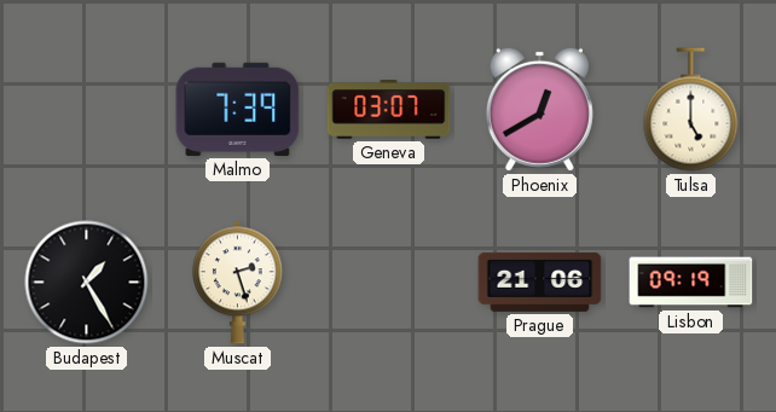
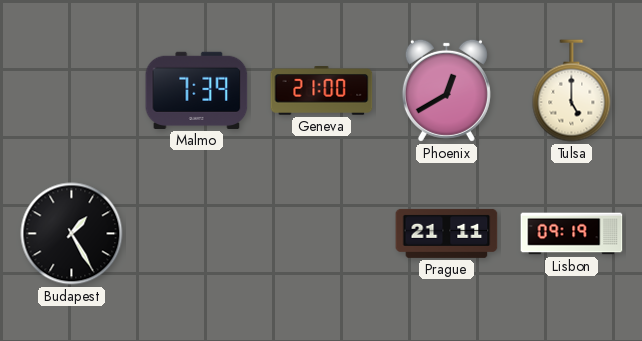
Geneva: 03:07 -> 21:00
Muscat: 2:27 -> none
Prague: 21:06 -> 21:11
